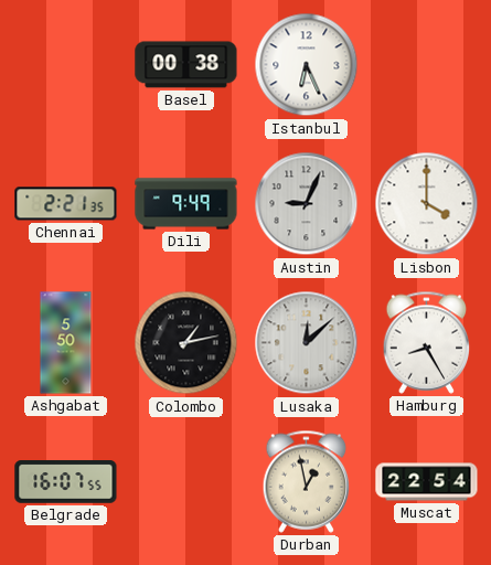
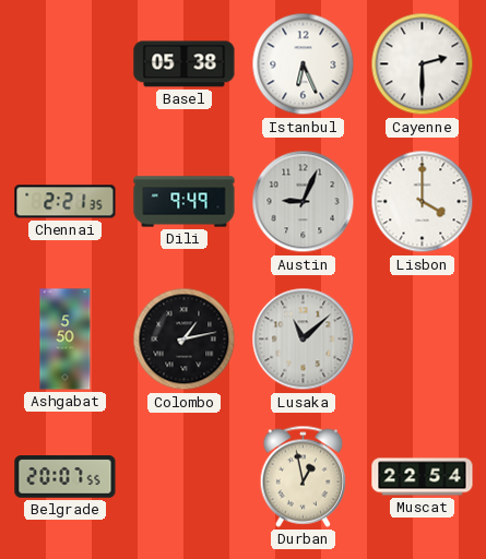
Basel: 00:38 -> 05:38
Cayenne: none -> 2:30
Lusaka: 12:08 -> 11:08
Hamburg: 8:25 -> none
Belgrade: 16:07 -> 20:07
